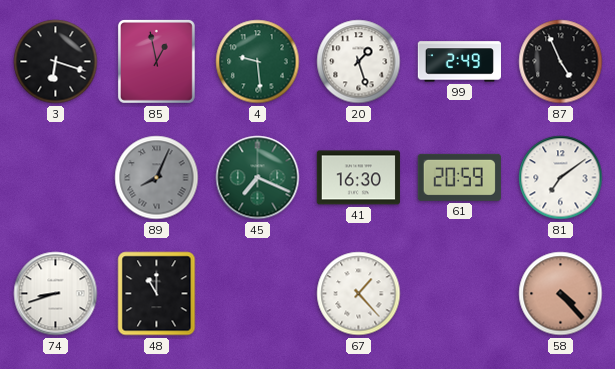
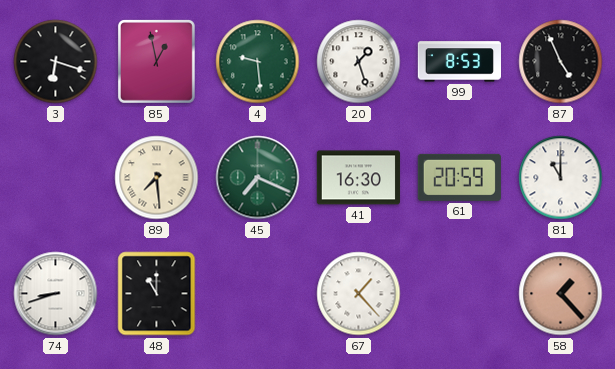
99: 2:49 -> 8:53
89: 8:04 -> 7:29
89 dial: grey -> cream
81: 7:09 -> 11:00
58: 4:23 -> 1:23
